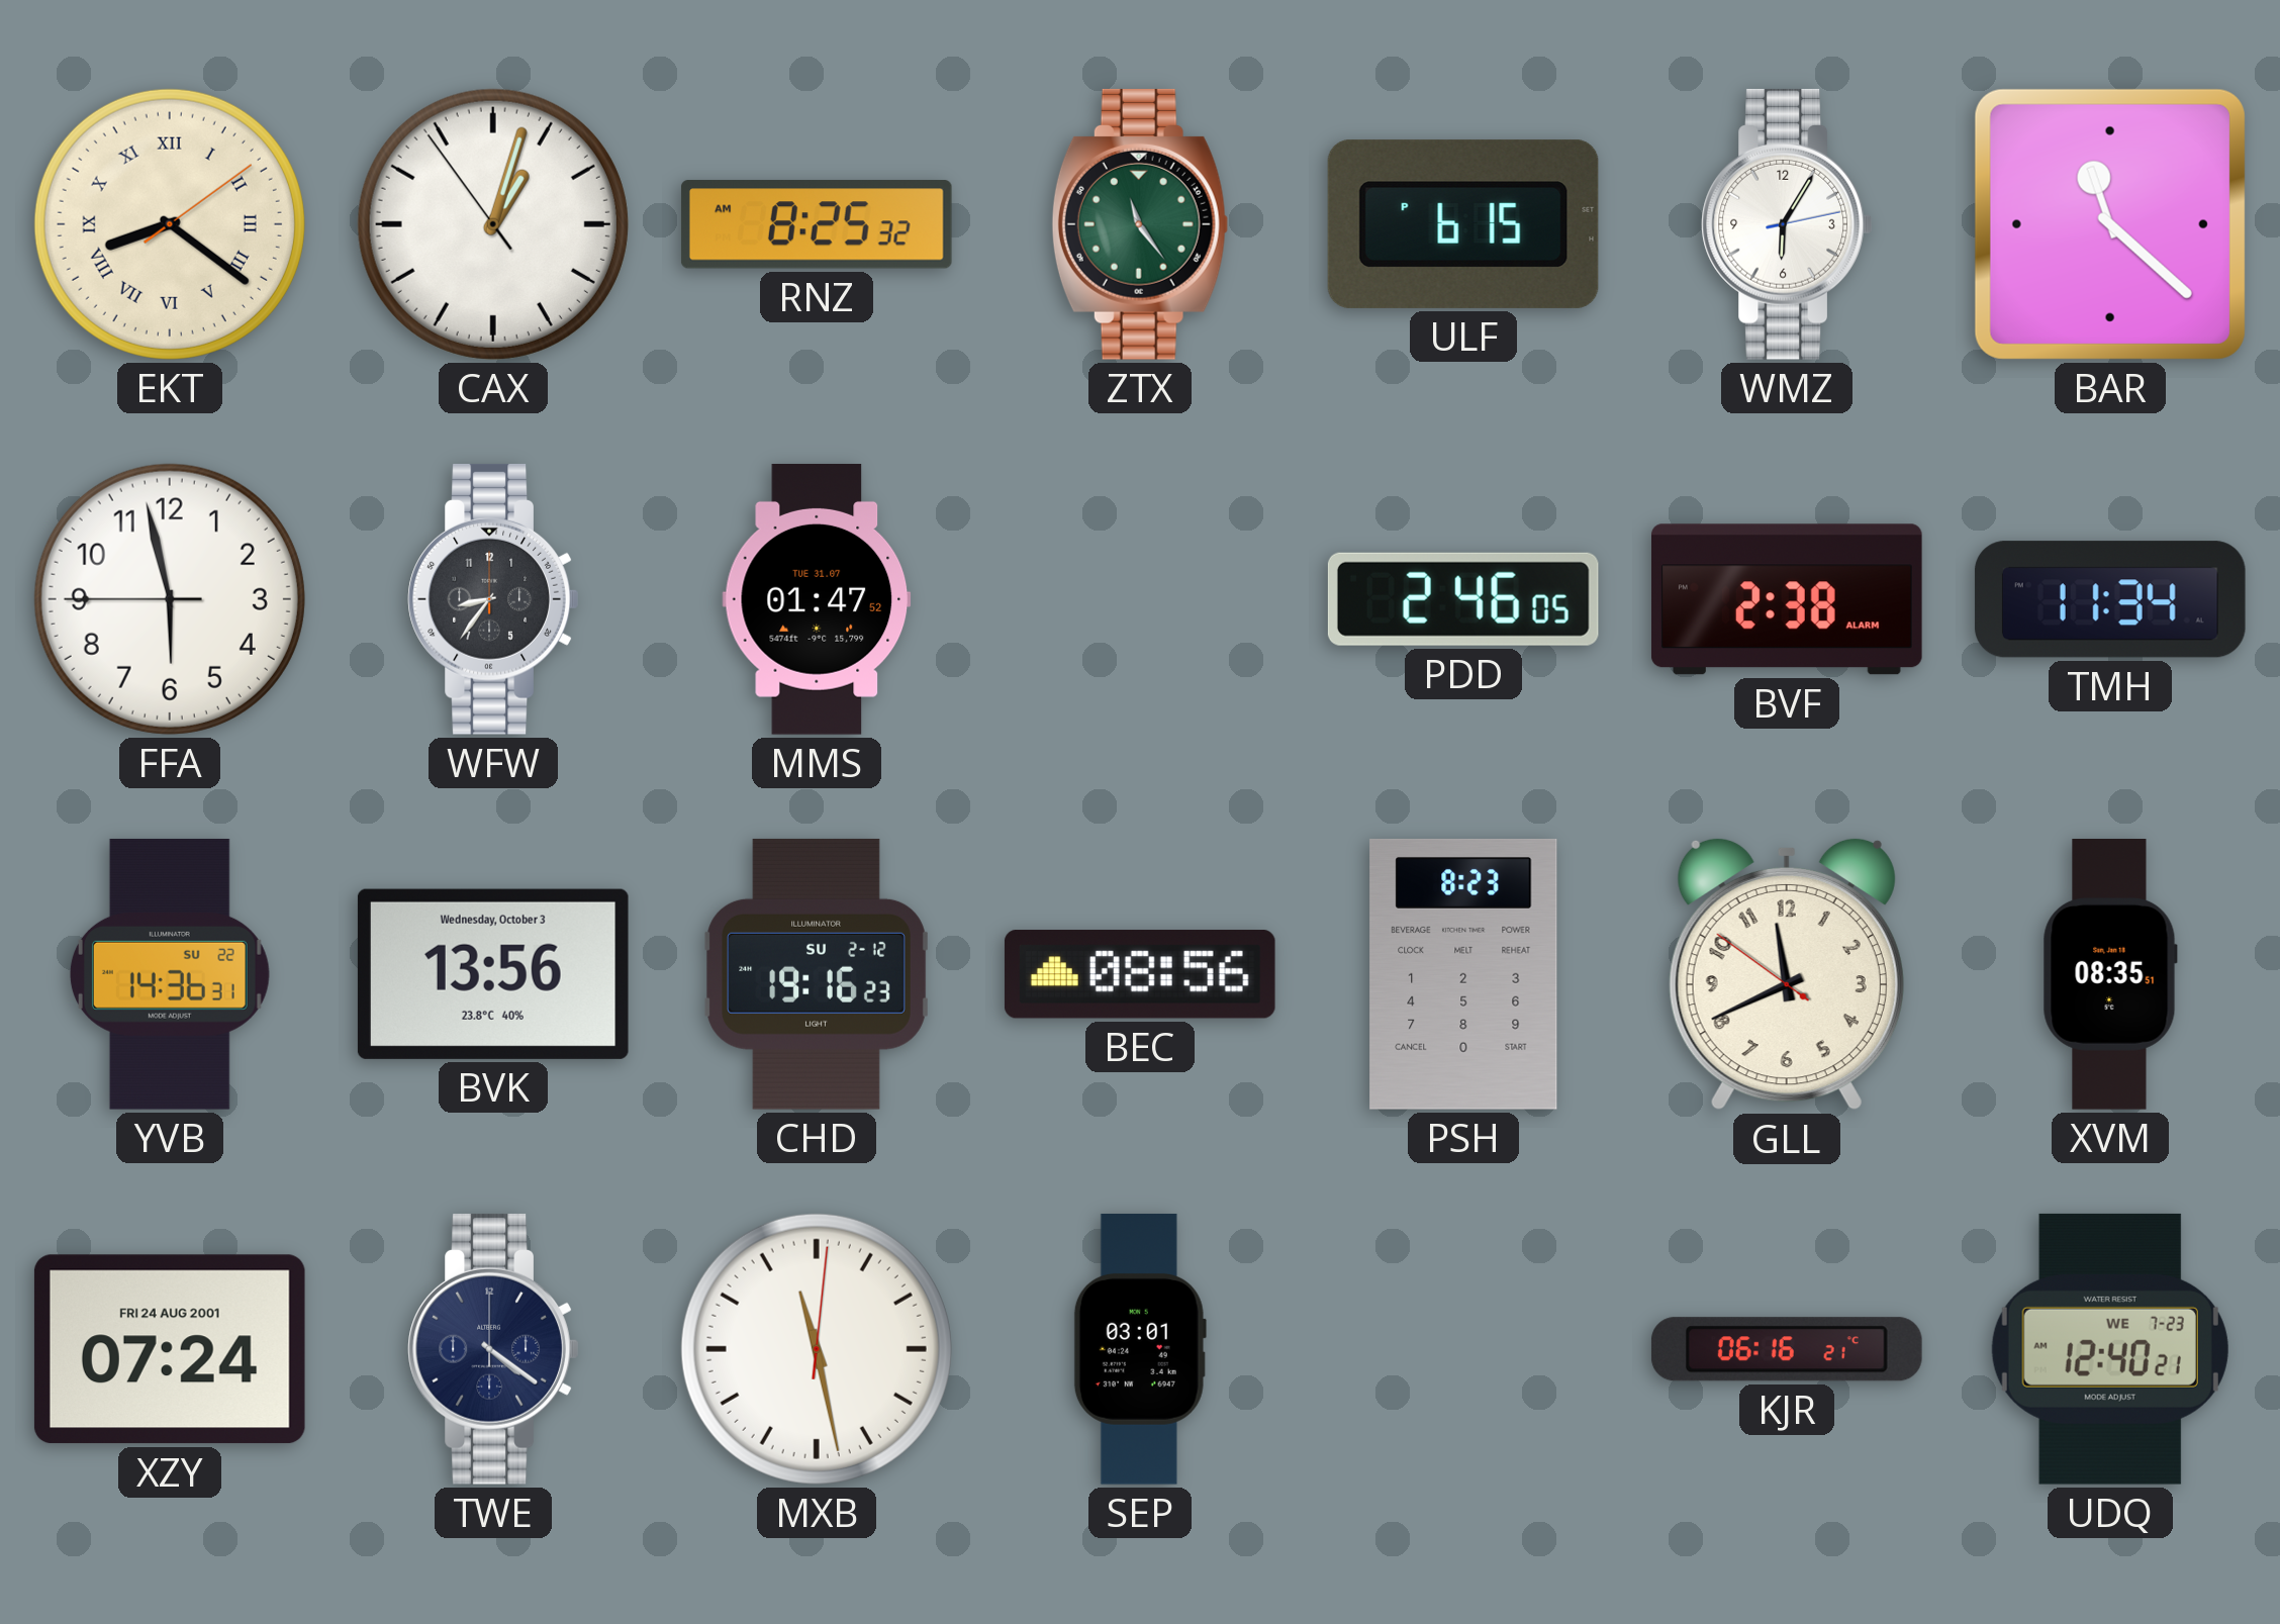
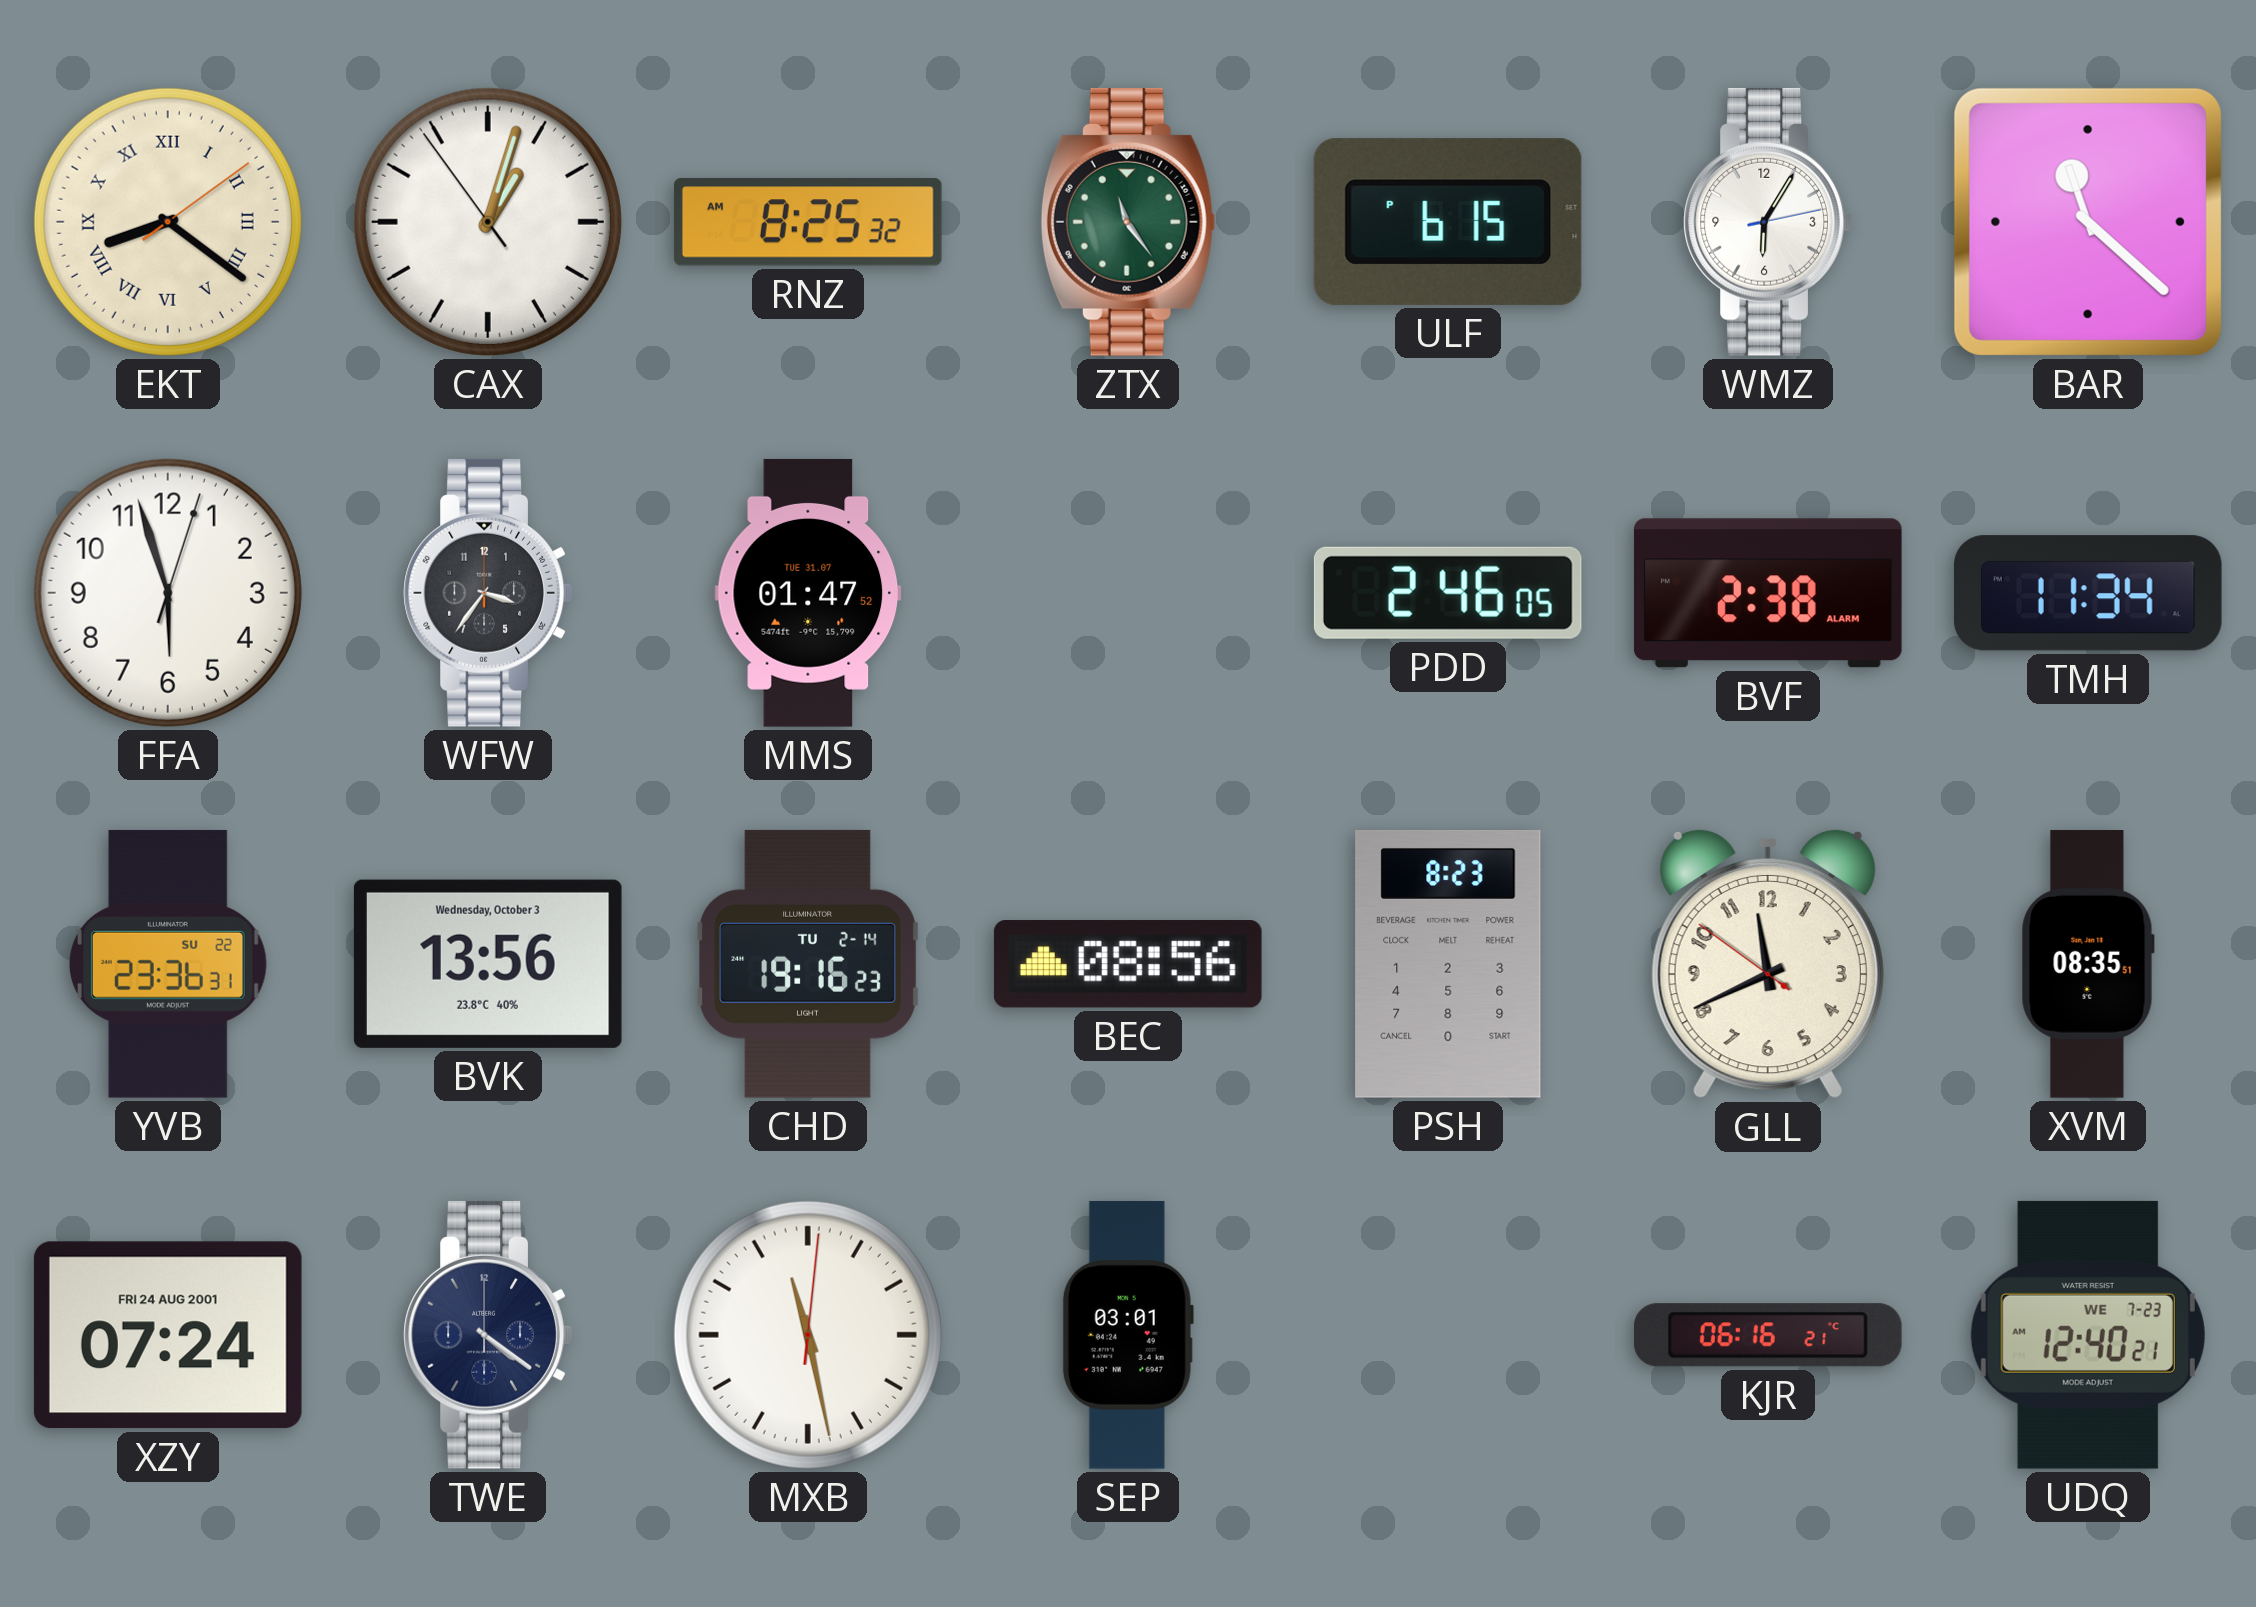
FFA: 5:57:45 -> 5:57:03
WFW: 8:36 -> 3:36
YVB: 14:36 -> 23:36
CHD date: SU 2-12 -> TU 2-14
